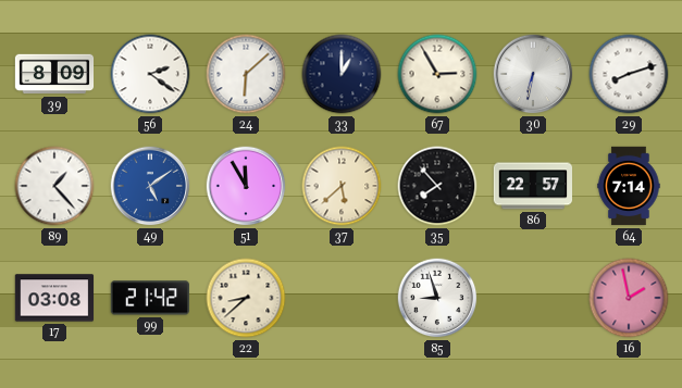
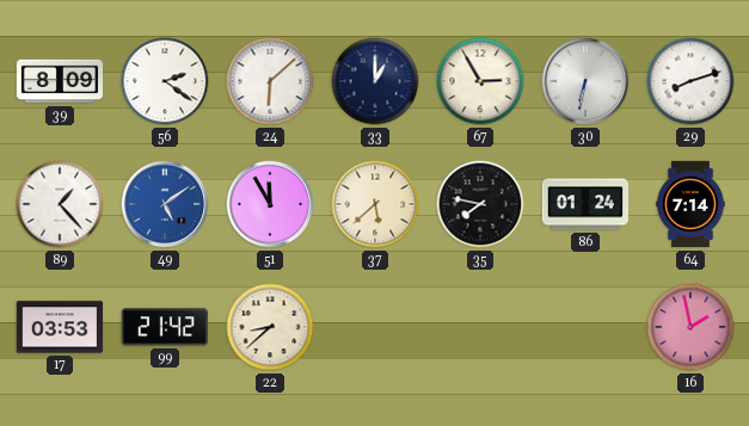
35: 7:53 -> 7:47
86: 22:57 -> 01:24
17: 03:08 -> 03:53
85: 8:57 -> none
